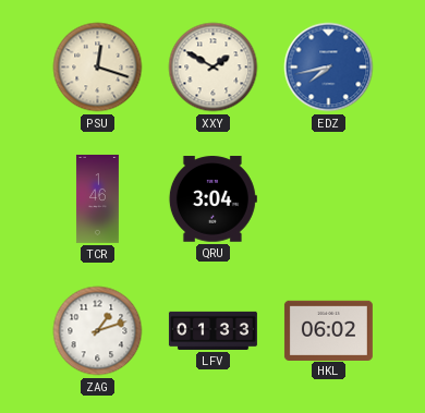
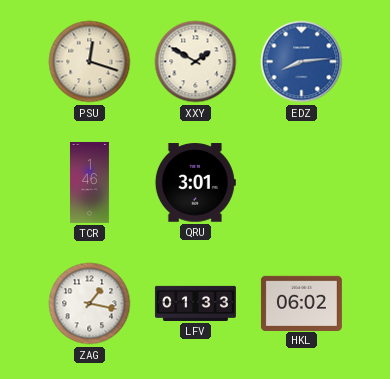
EDZ: 7:43 -> 8:14
QRU: 3:04 -> 3:01
ZAG: 1:12 -> 1:17
